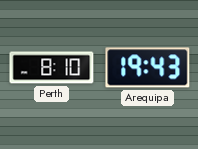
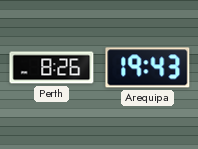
Perth: 8:10 -> 8:26
